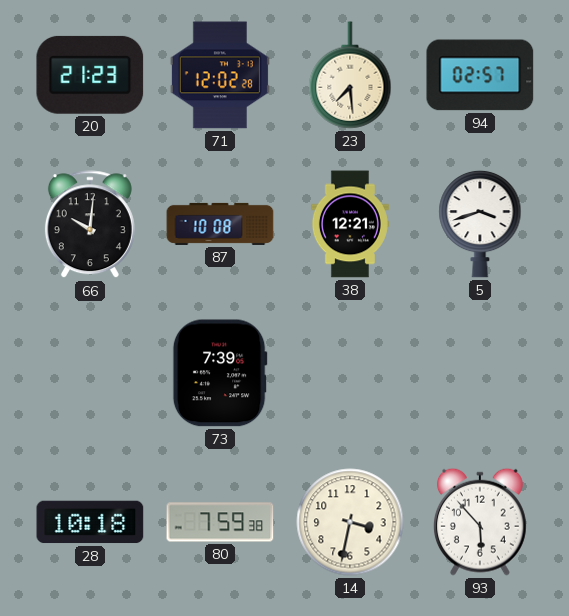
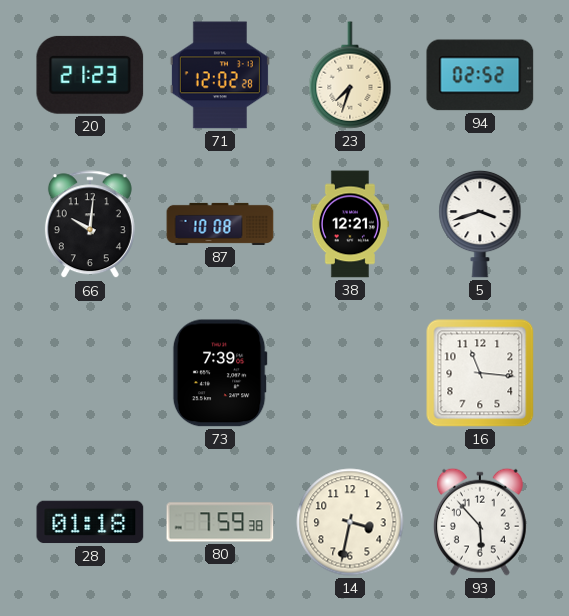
23: 7:29 -> 7:33
94: 02:57 -> 02:52
16: none -> 11:16
28: 10:18 -> 01:18
